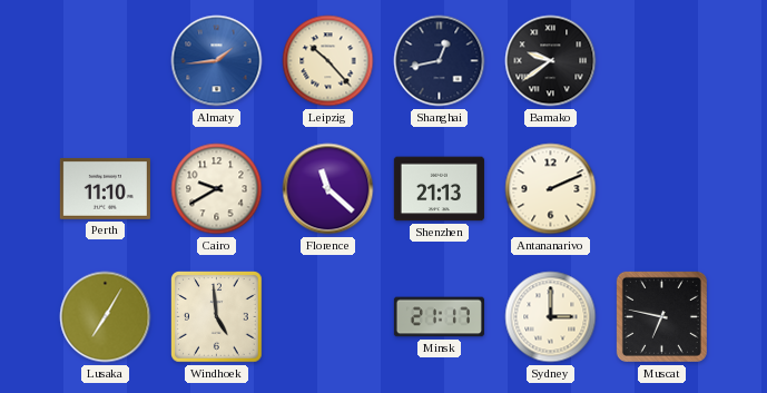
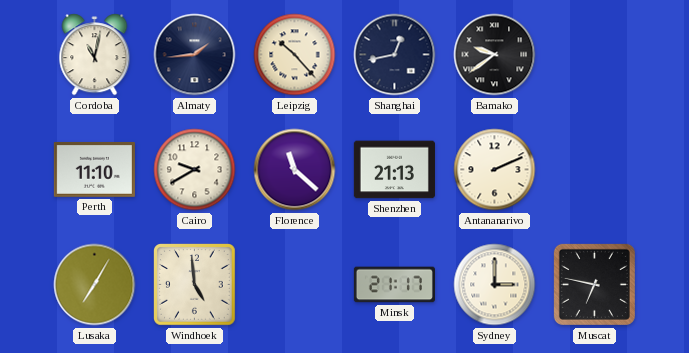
Cordoba: none -> 11:02
Almaty dial: blue -> navy
